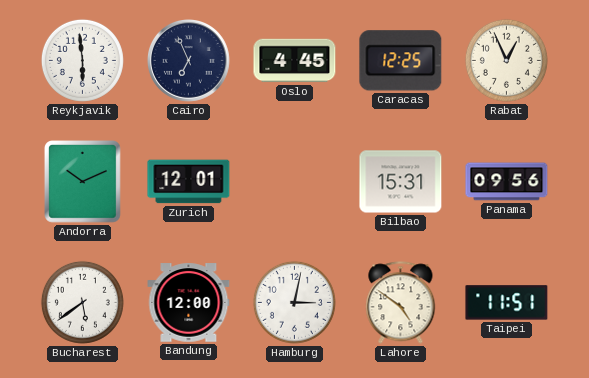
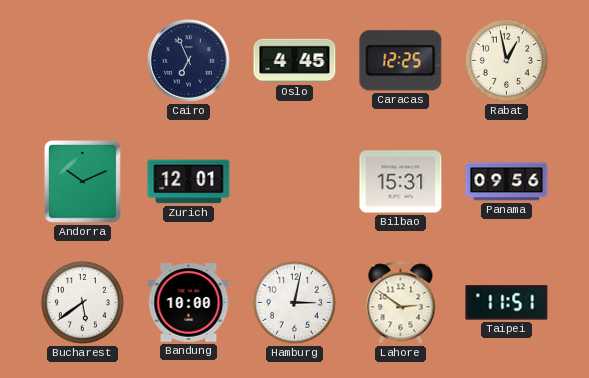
Reykjavik: 5:59 -> none
Rabat: 12:56 -> 12:58
Bandung: 12:00 -> 10:00
Lahore: 4:51 -> 2:51
